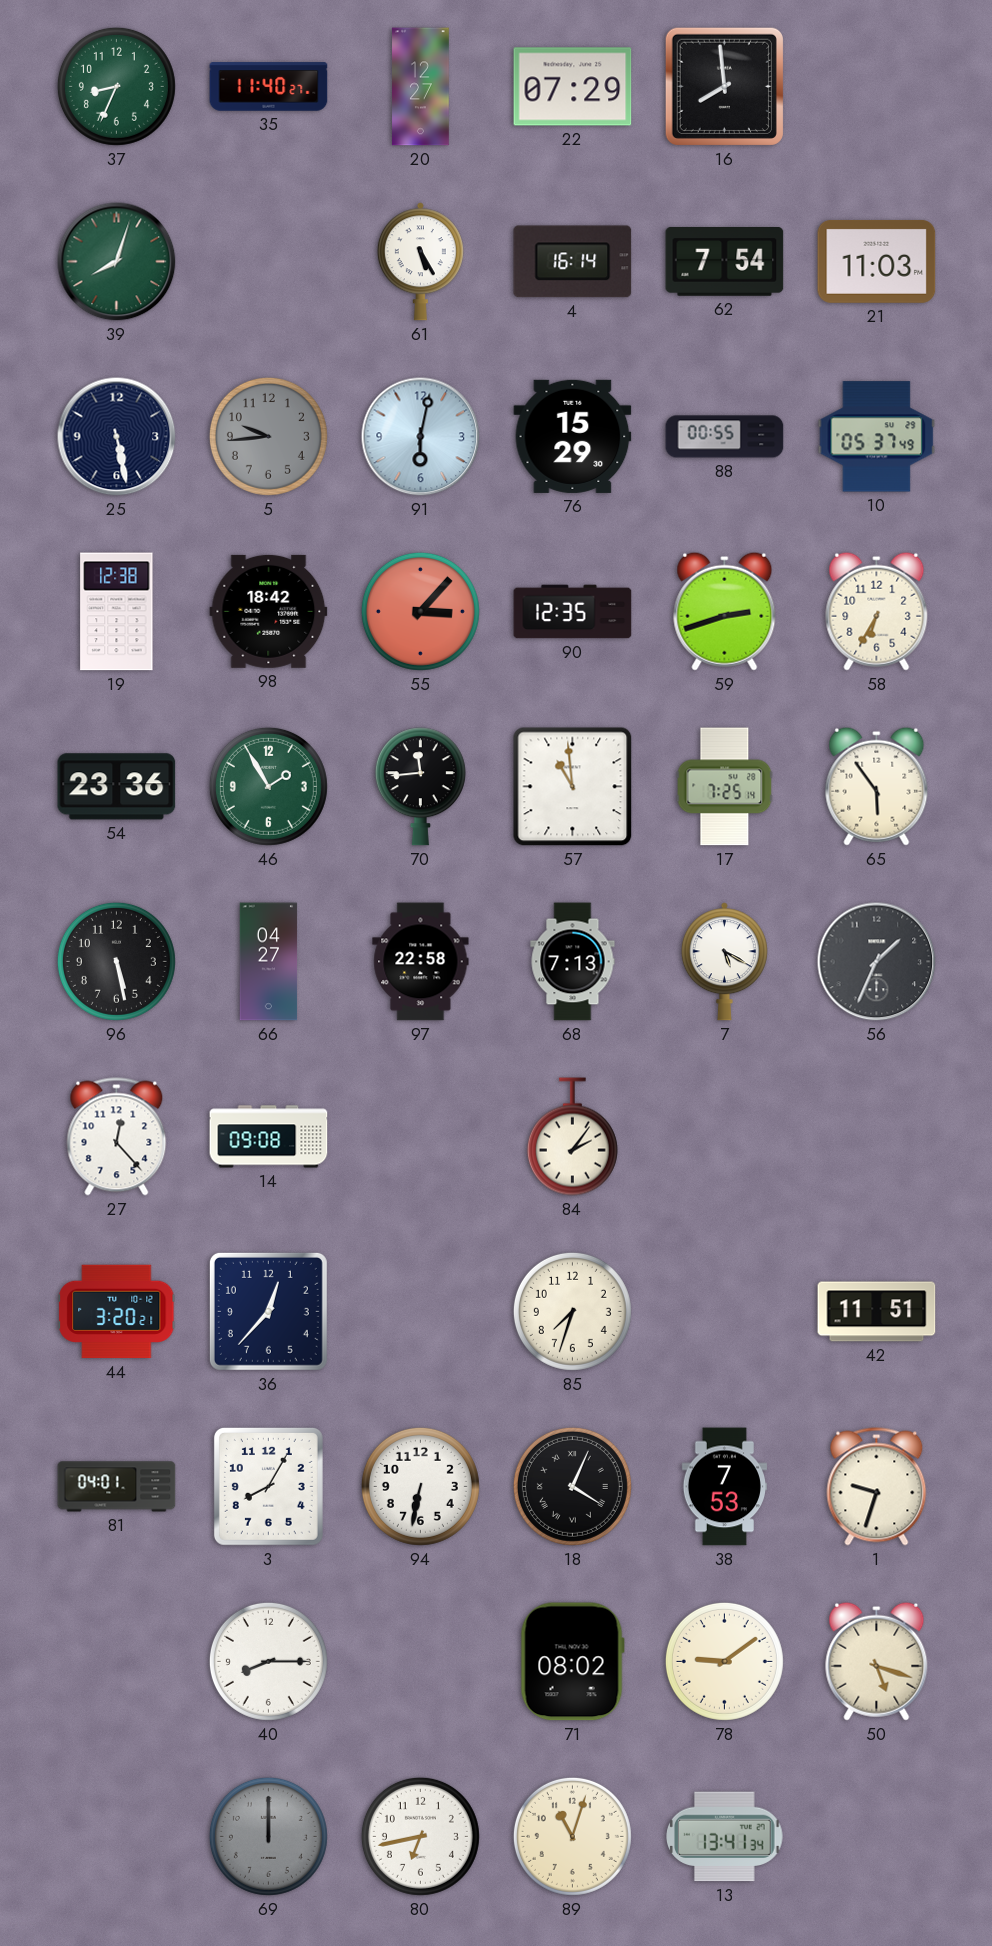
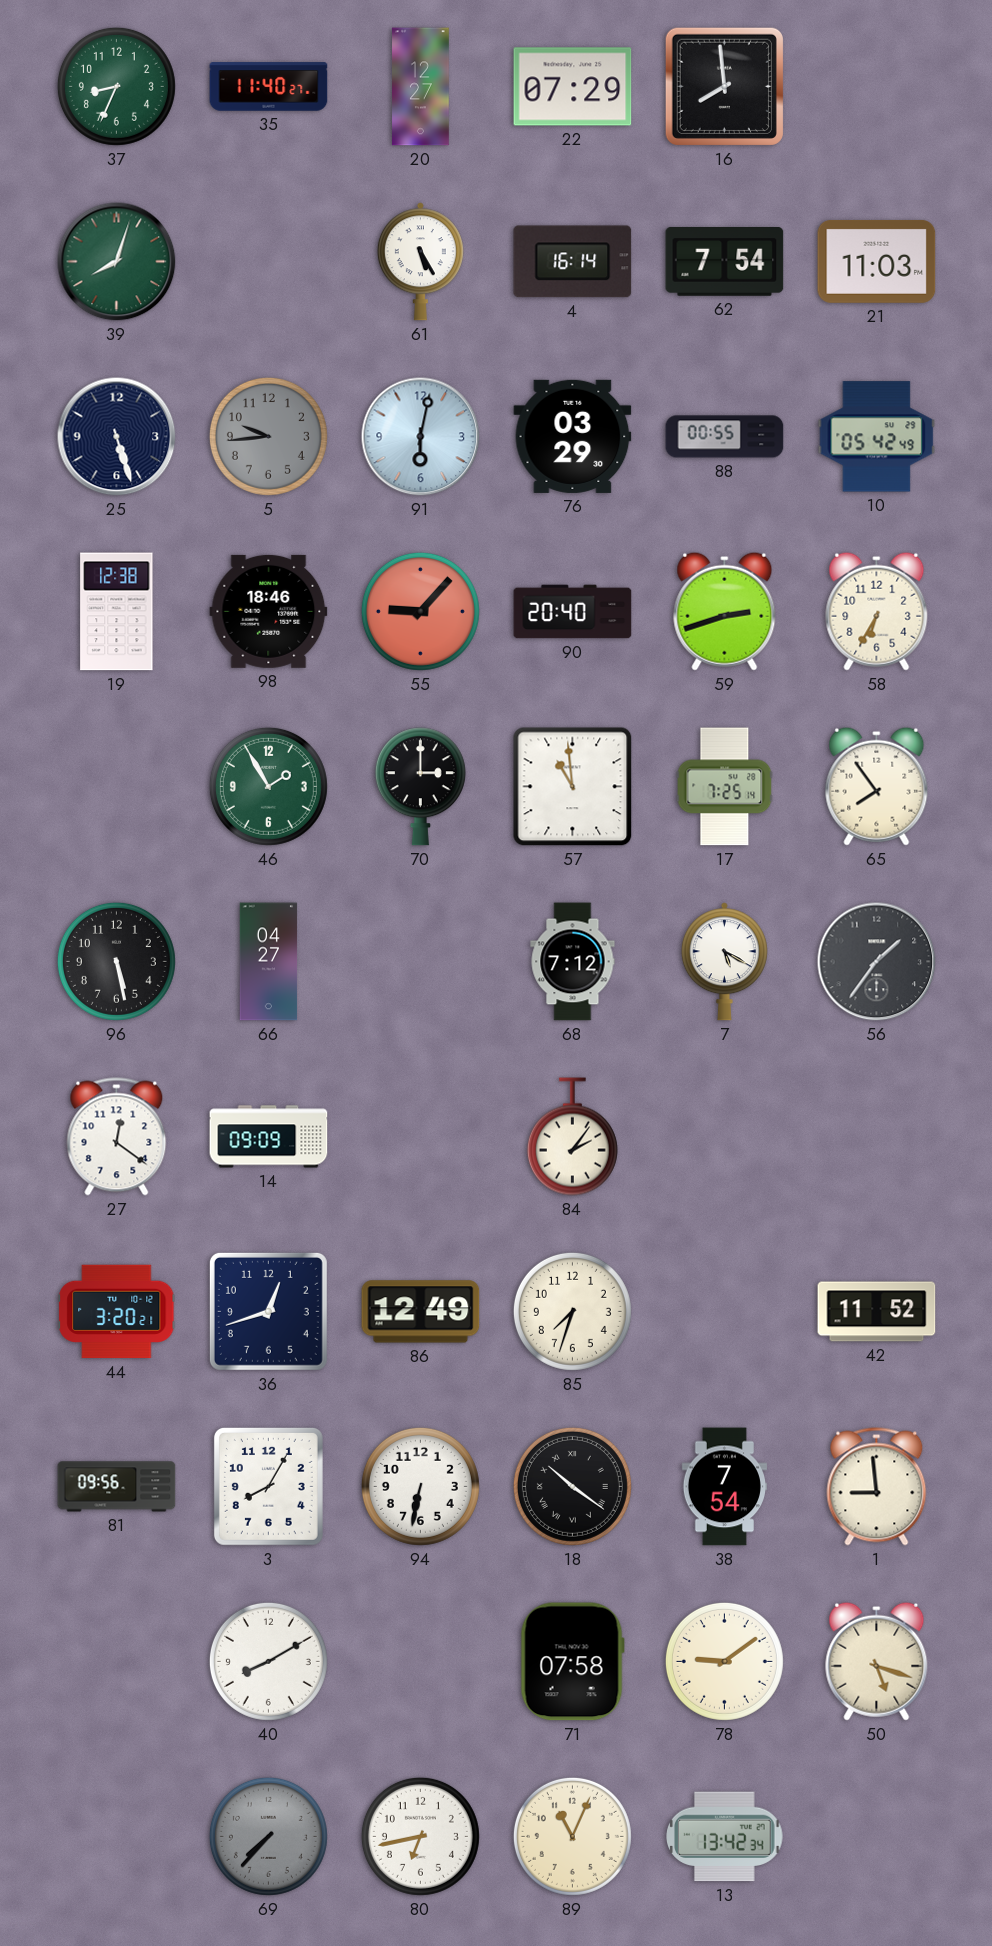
25: 5:28 -> 5:27
76: 15:29 -> 03:29
10: 05:37 -> 05:42
98: 18:42 -> 18:46
55: 3:07 -> 9:07
90: 12:35 -> 20:40
54: 23:36 -> none
70: 11:44 -> 3:00
65: 5:54 -> 7:54
97: 22:58 -> none
68: 7:13 -> 7:12
56: 1:34 -> 1:36
27: 12:23 -> 12:21
14: 09:08 -> 09:09
36: 12:37 -> 12:42
86: none -> 12:49
42: 11:51 -> 11:52
81: 04:01 -> 09:56
18: 4:04 -> 10:21
38: 7:53 -> 7:54
1: 9:33 -> 8:59
40: 8:15 -> 8:10
71: 08:02 -> 07:58
69: 12:00 -> 7:37
89: 11:03 -> 11:04
13: 13:41 -> 13:42
